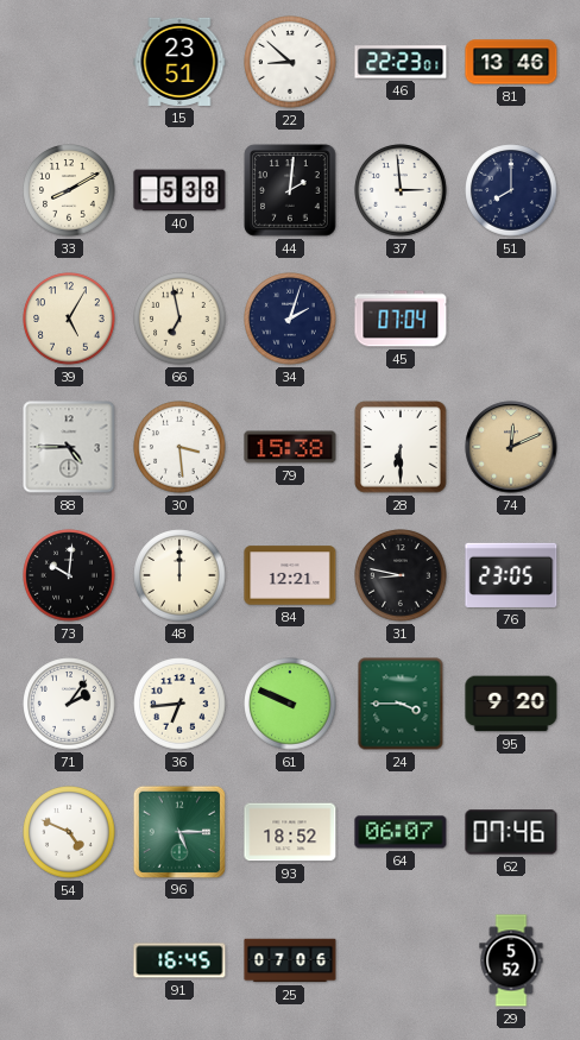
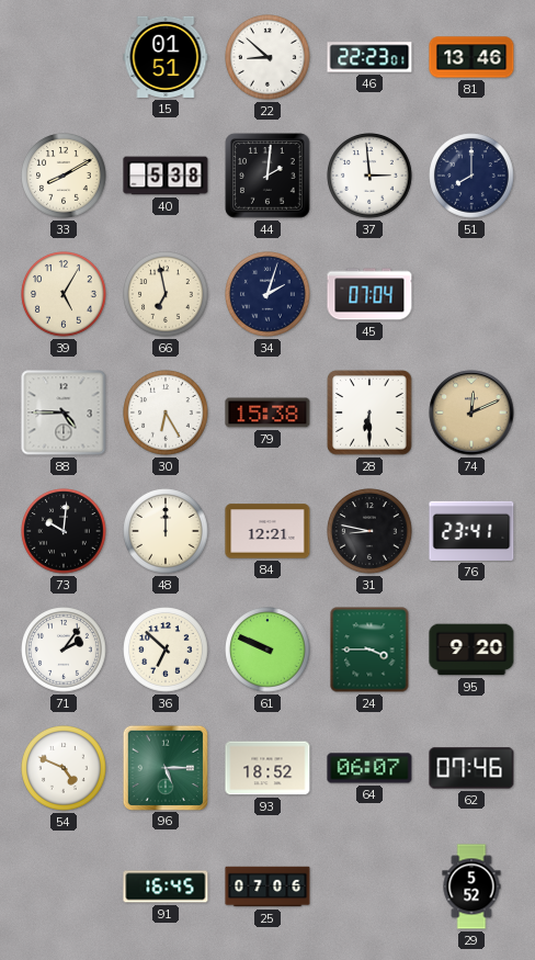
15: 23:51 -> 01:51
30: 3:29 -> 6:25
76: 23:05 -> 23:41
36: 6:44 -> 6:52
